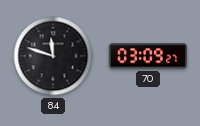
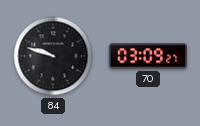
84: 11:48 -> 9:48
